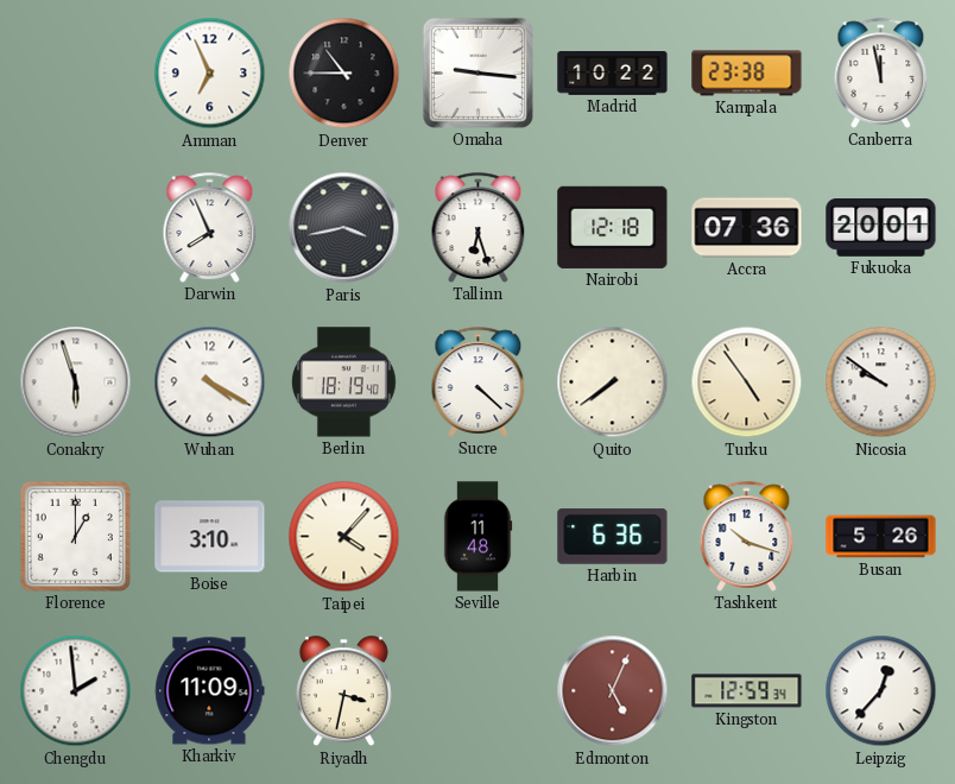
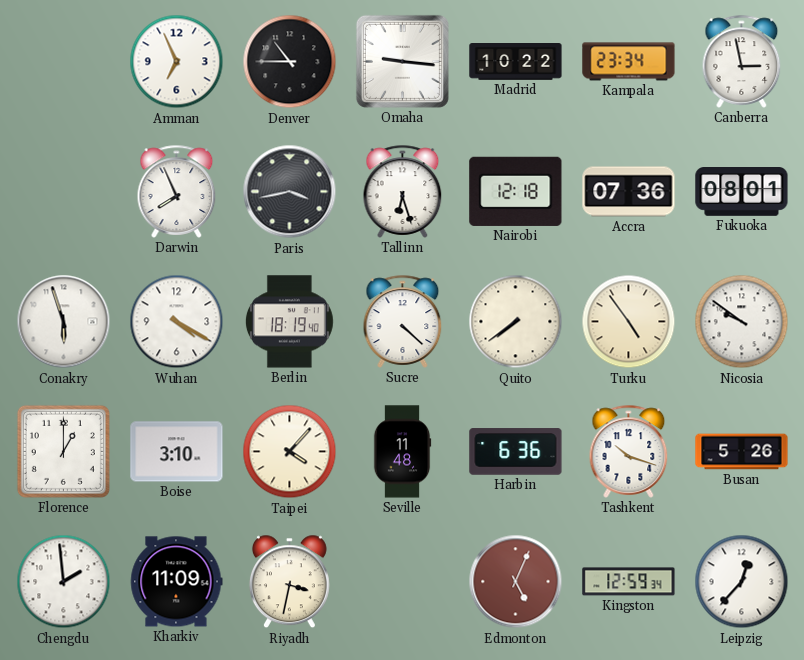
Kampala: 23:38 -> 23:34
Canberra: 11:58 -> 2:58
Fukuoka: 20:01 -> 08:01
